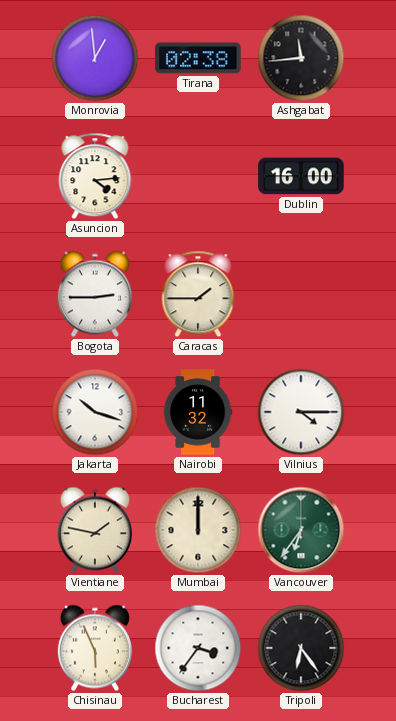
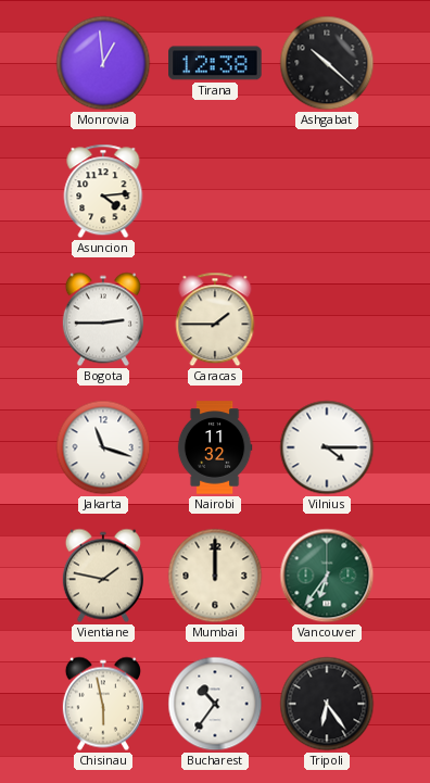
Tirana: 02:38 -> 12:38
Ashgabat: 11:44 -> 10:22
Dublin: 16:00 -> none
Jakarta: 10:18 -> 11:18
Chisinau: 5:56 -> 5:58
Bucharest: 3:36 -> 10:36
